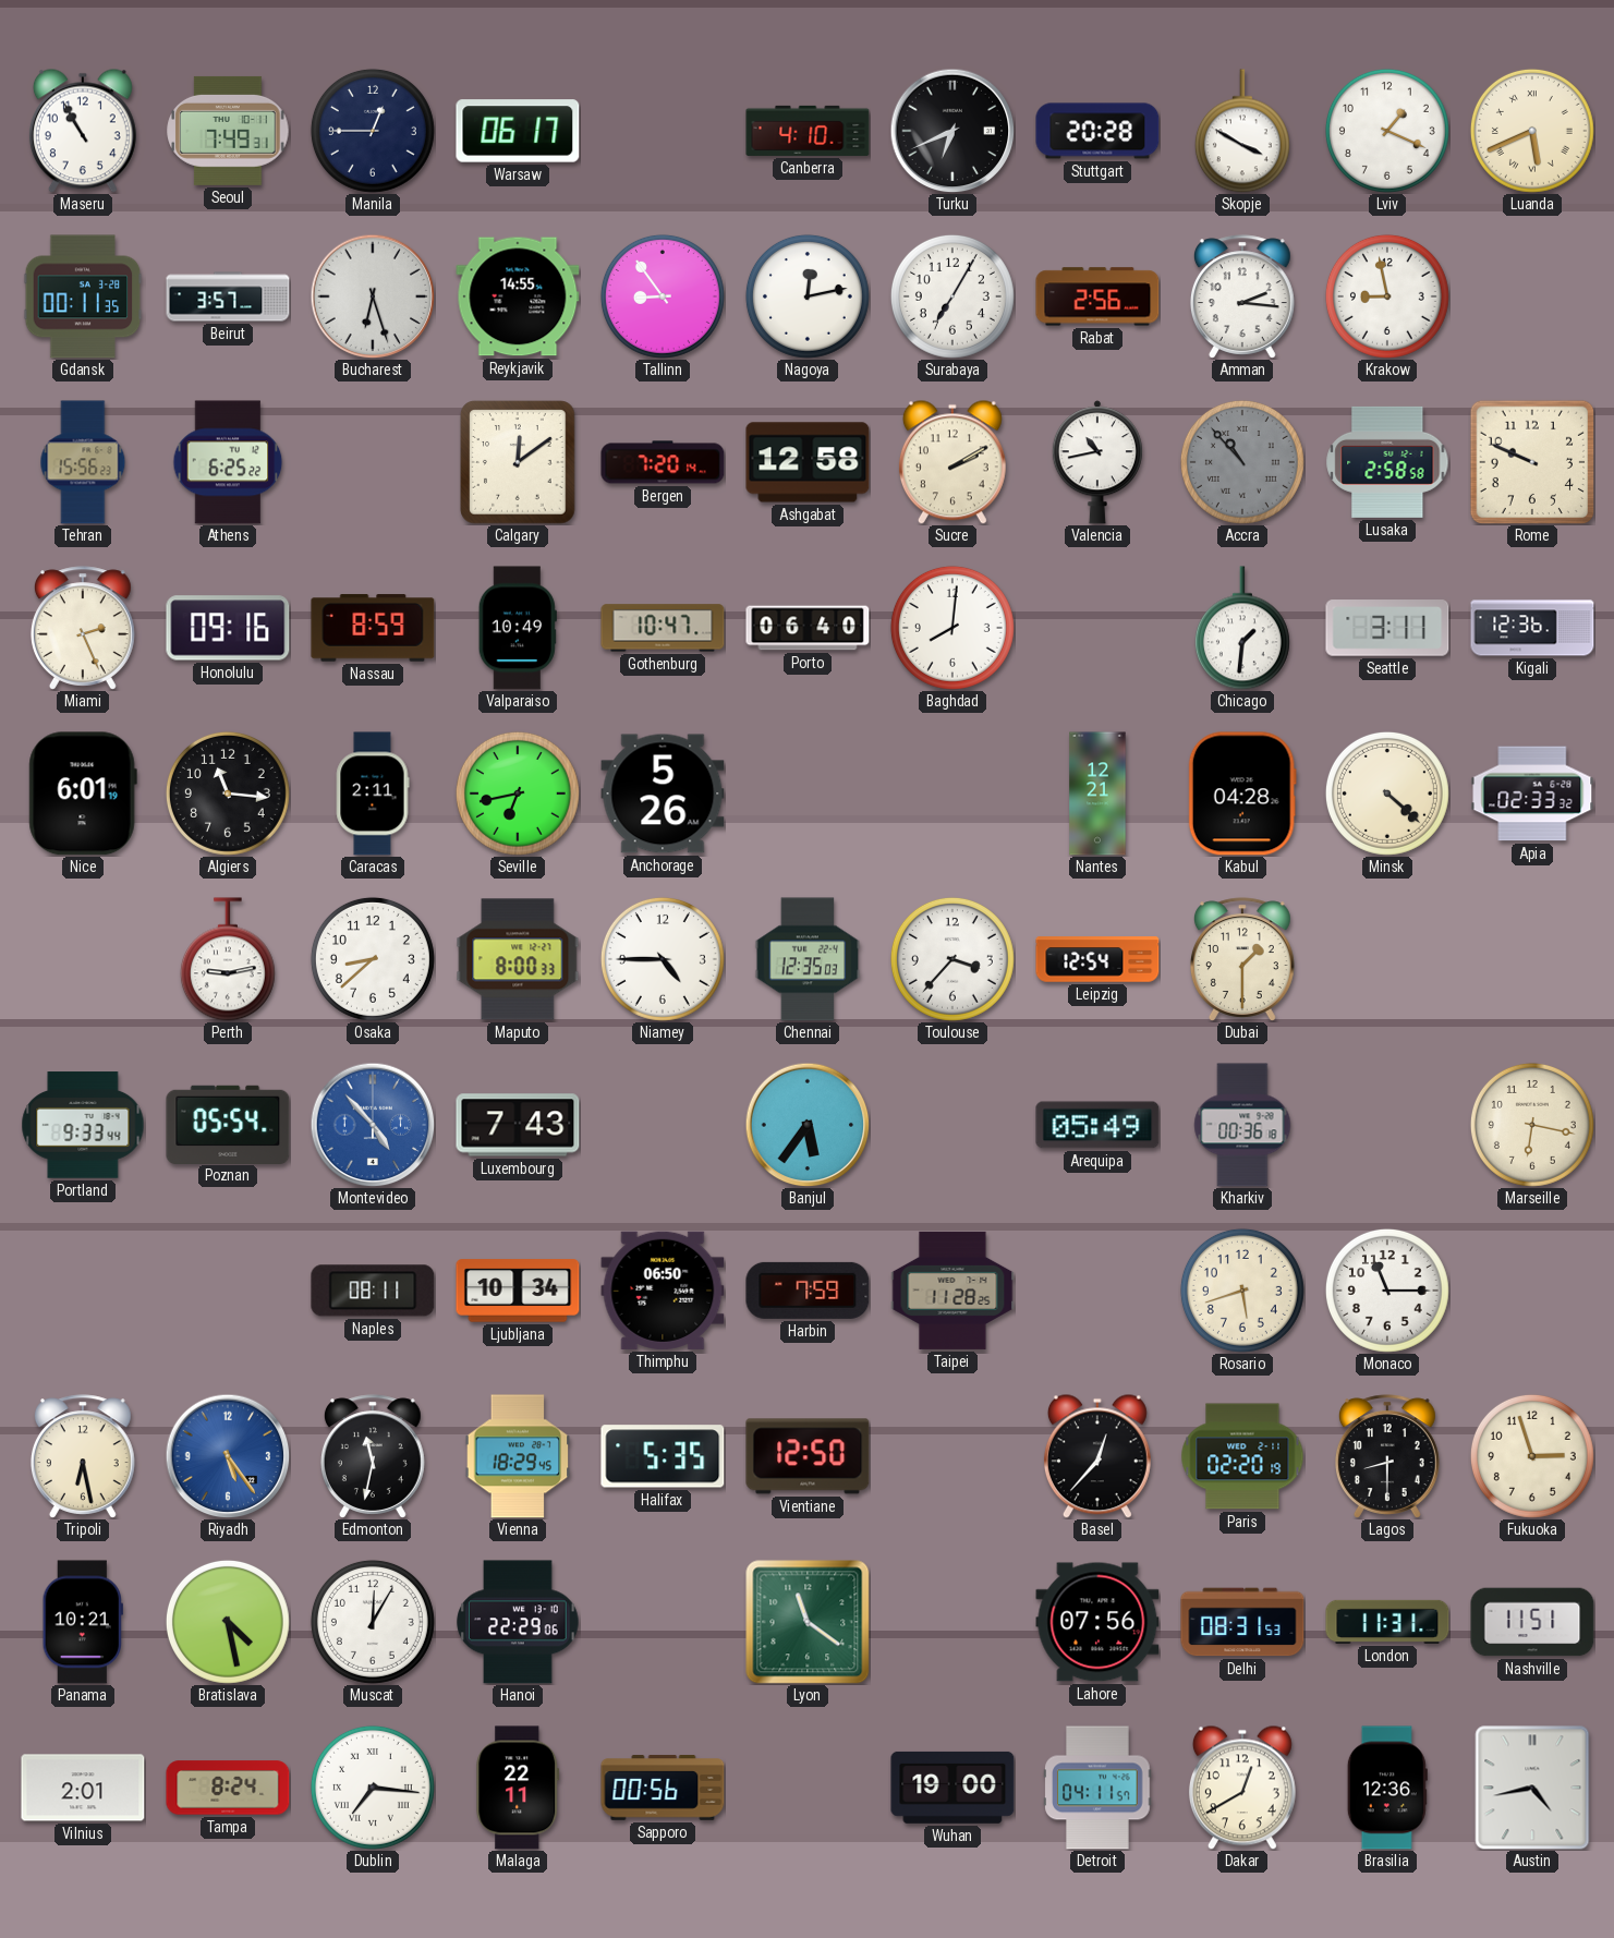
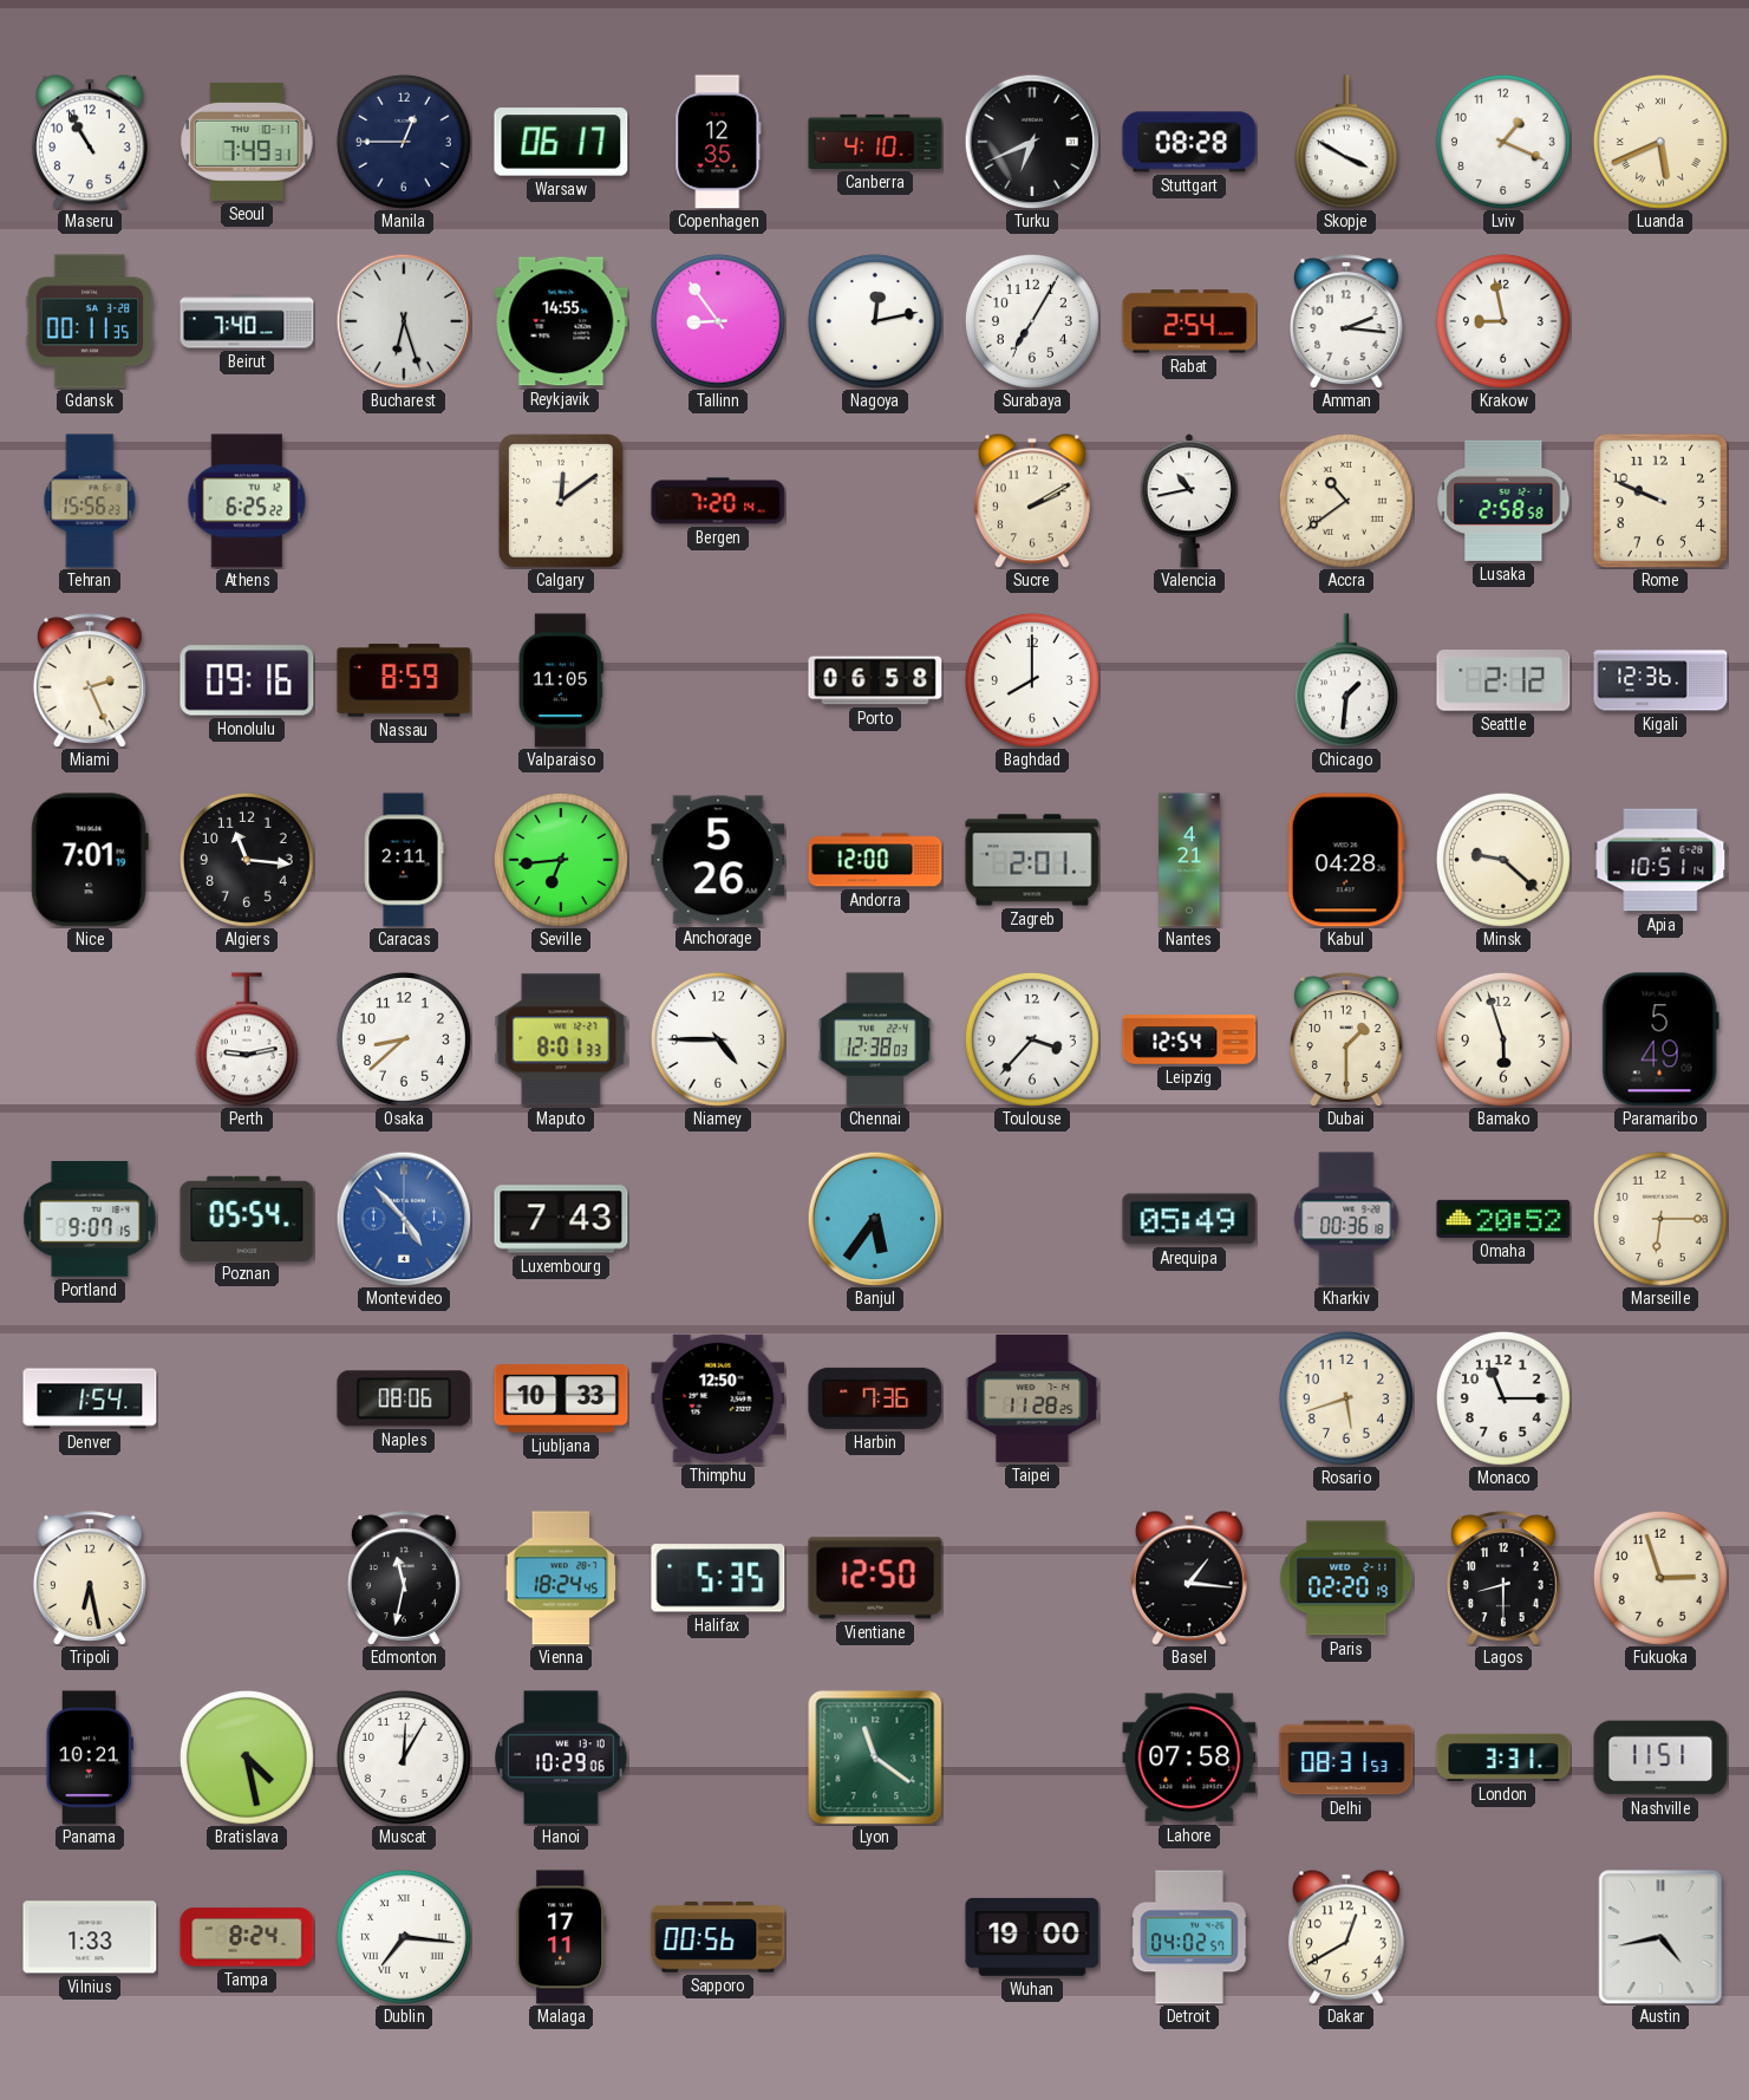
Copenhagen: none -> 12:35
Stuttgart: 20:28 -> 08:28
Beirut: 3:57 -> 7:40
Rabat: 2:56 -> 2:54
Ashgabat: 12:58 -> none
Accra: 10:53 -> 10:39
Accra dial: grey -> cream
Valparaiso: 10:49 -> 11:05
Gothenburg: 10:47 -> none
Porto: 06:40 -> 06:58
Baghdad: 8:01 -> 8:00
Seattle: 3:11 -> 2:12
Nice: 6:01 -> 7:01
Seville: 6:43 -> 6:44
Andorra: none -> 12:00
Zagreb: none -> 2:01
Nantes: 12:21 -> 4:21
Minsk: 4:22 -> 9:22
Apia: 02:33 -> 10:51
Maputo: 8:00 -> 8:01
Chennai: 12:35 -> 12:38
Bamako: none -> 5:57
Paramaribo: none -> 5:49
Portland: 9:33 -> 9:07
Omaha: none -> 20:52
Marseille: 6:17 -> 6:15
Denver: none -> 1:54
Naples: 08:11 -> 08:06
Ljubljana: 10:34 -> 10:33
Thimphu: 06:50 -> 12:50
Harbin: 7:59 -> 7:36
Riyadh: 5:24 -> none
Vienna: 18:29 -> 18:24
Basel: 12:37 -> 1:16
Hanoi: 22:29 -> 10:29
Lahore: 07:56 -> 07:58
London: 11:31 -> 3:31
Vilnius: 2:01 -> 1:33
Malaga: 22:11 -> 17:11
Detroit: 04:11 -> 04:02
Brasilia: 12:36 -> none
